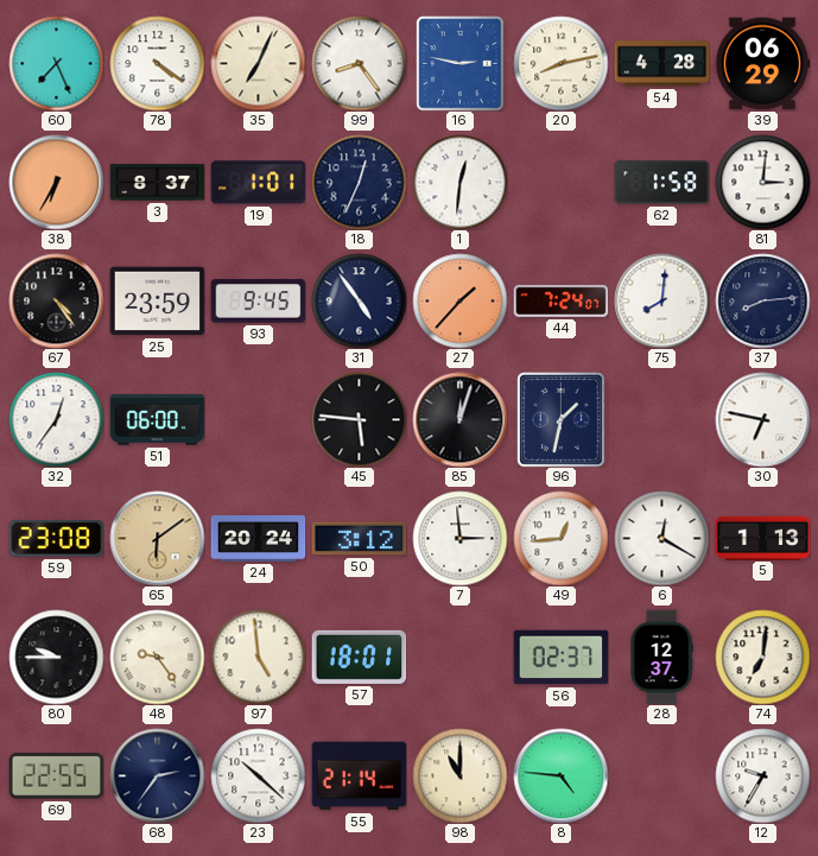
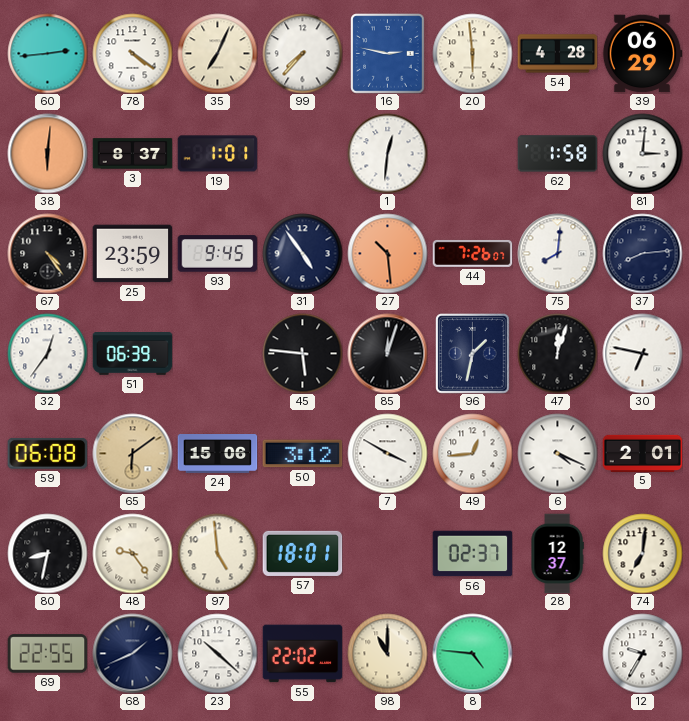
60: 7:26 -> 2:44
99: 8:24 -> 7:37
20: 8:13 -> 5:59
38: 6:35 -> 6:01
18: 12:34 -> none
27: 1:37 -> 10:29
44: 7:24 -> 7:26
51: 06:00 -> 06:39
47: none -> 12:03
59: 23:08 -> 06:08
24: 20:24 -> 15:06
7: 2:59 -> 3:50
6: 12:20 -> 4:19
5: 1:13 -> 2:01
80: 9:45 -> 8:32
68: 2:36 -> 1:41
55: 21:14 -> 22:02
